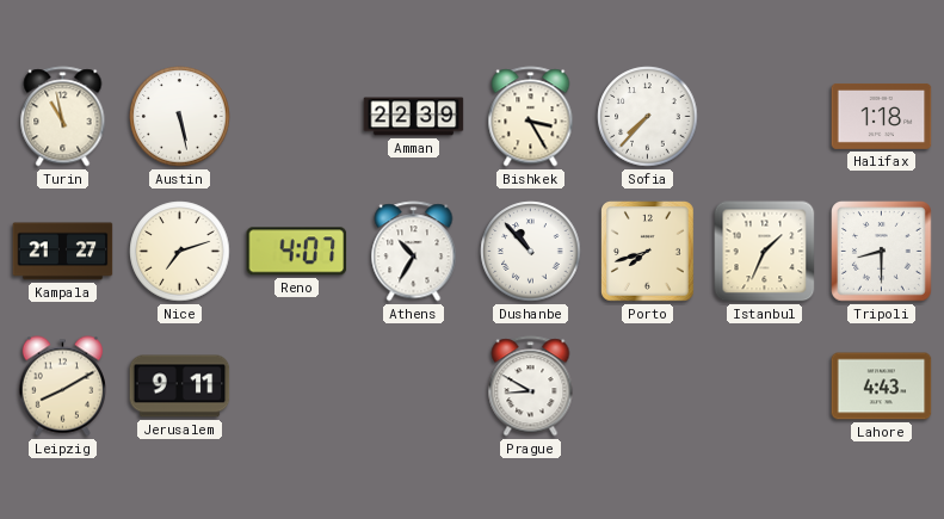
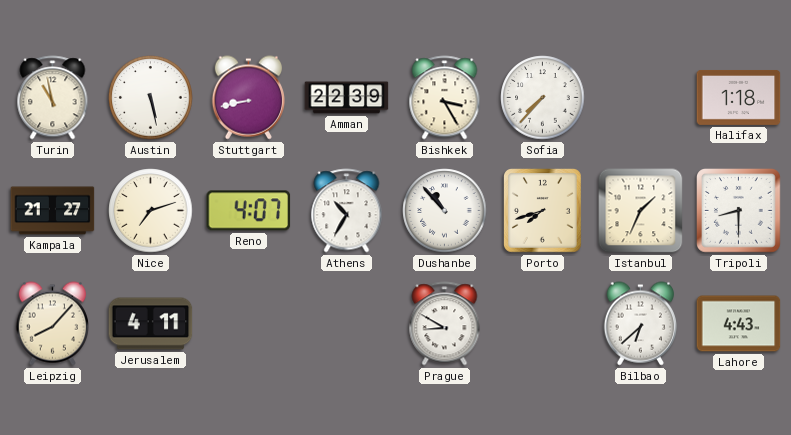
Stuttgart: none -> 8:43
Leipzig: 8:10 -> 8:07
Jerusalem: 9:11 -> 4:11
Bilbao: none -> 6:38
